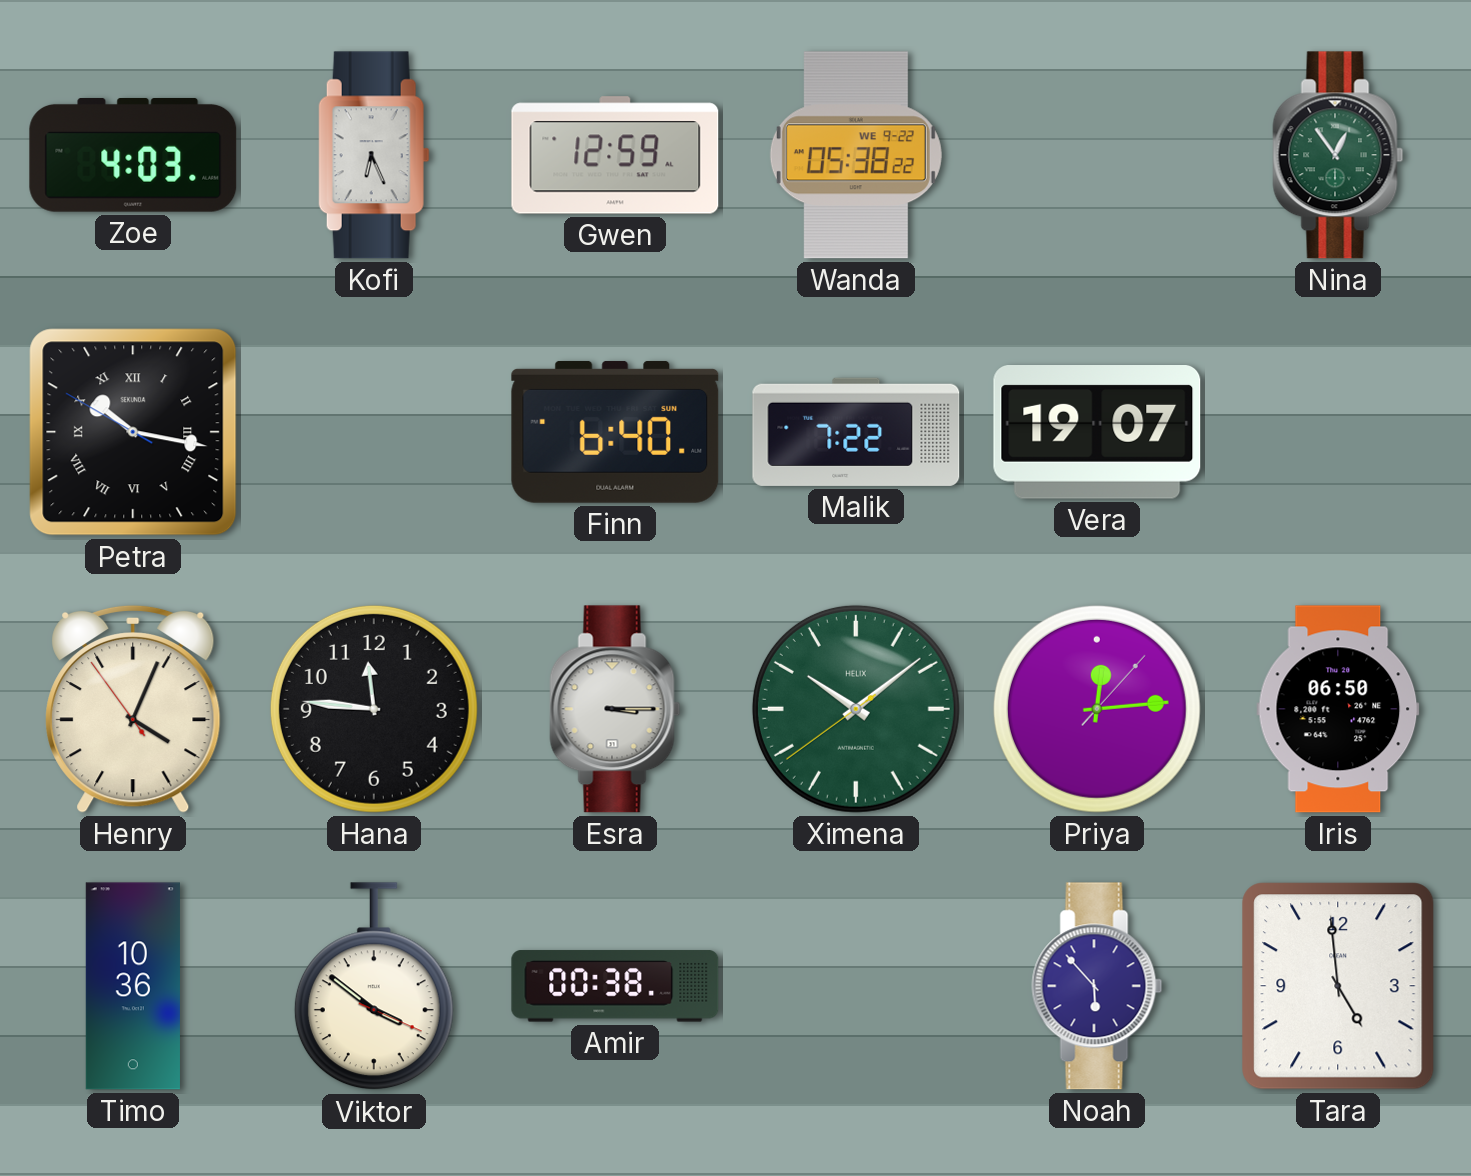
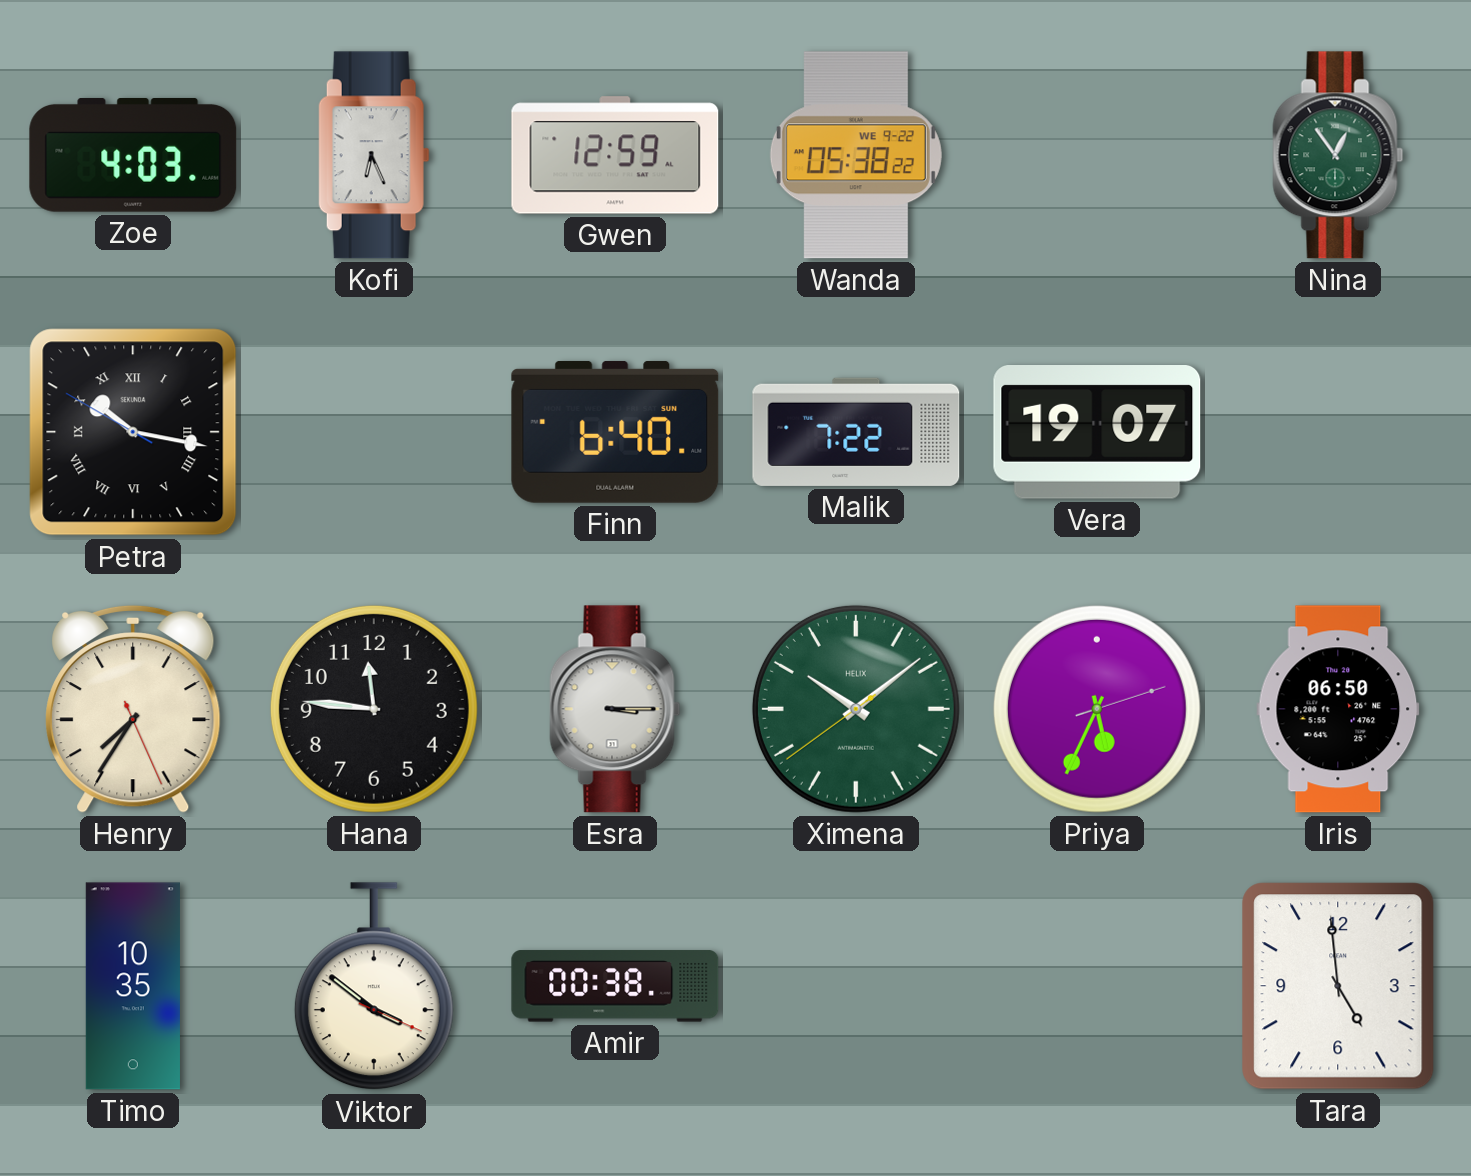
Henry: 4:03 -> 7:35
Priya: 12:14 -> 5:34
Timo: 10:36 -> 10:35
Noah: 5:53 -> none
